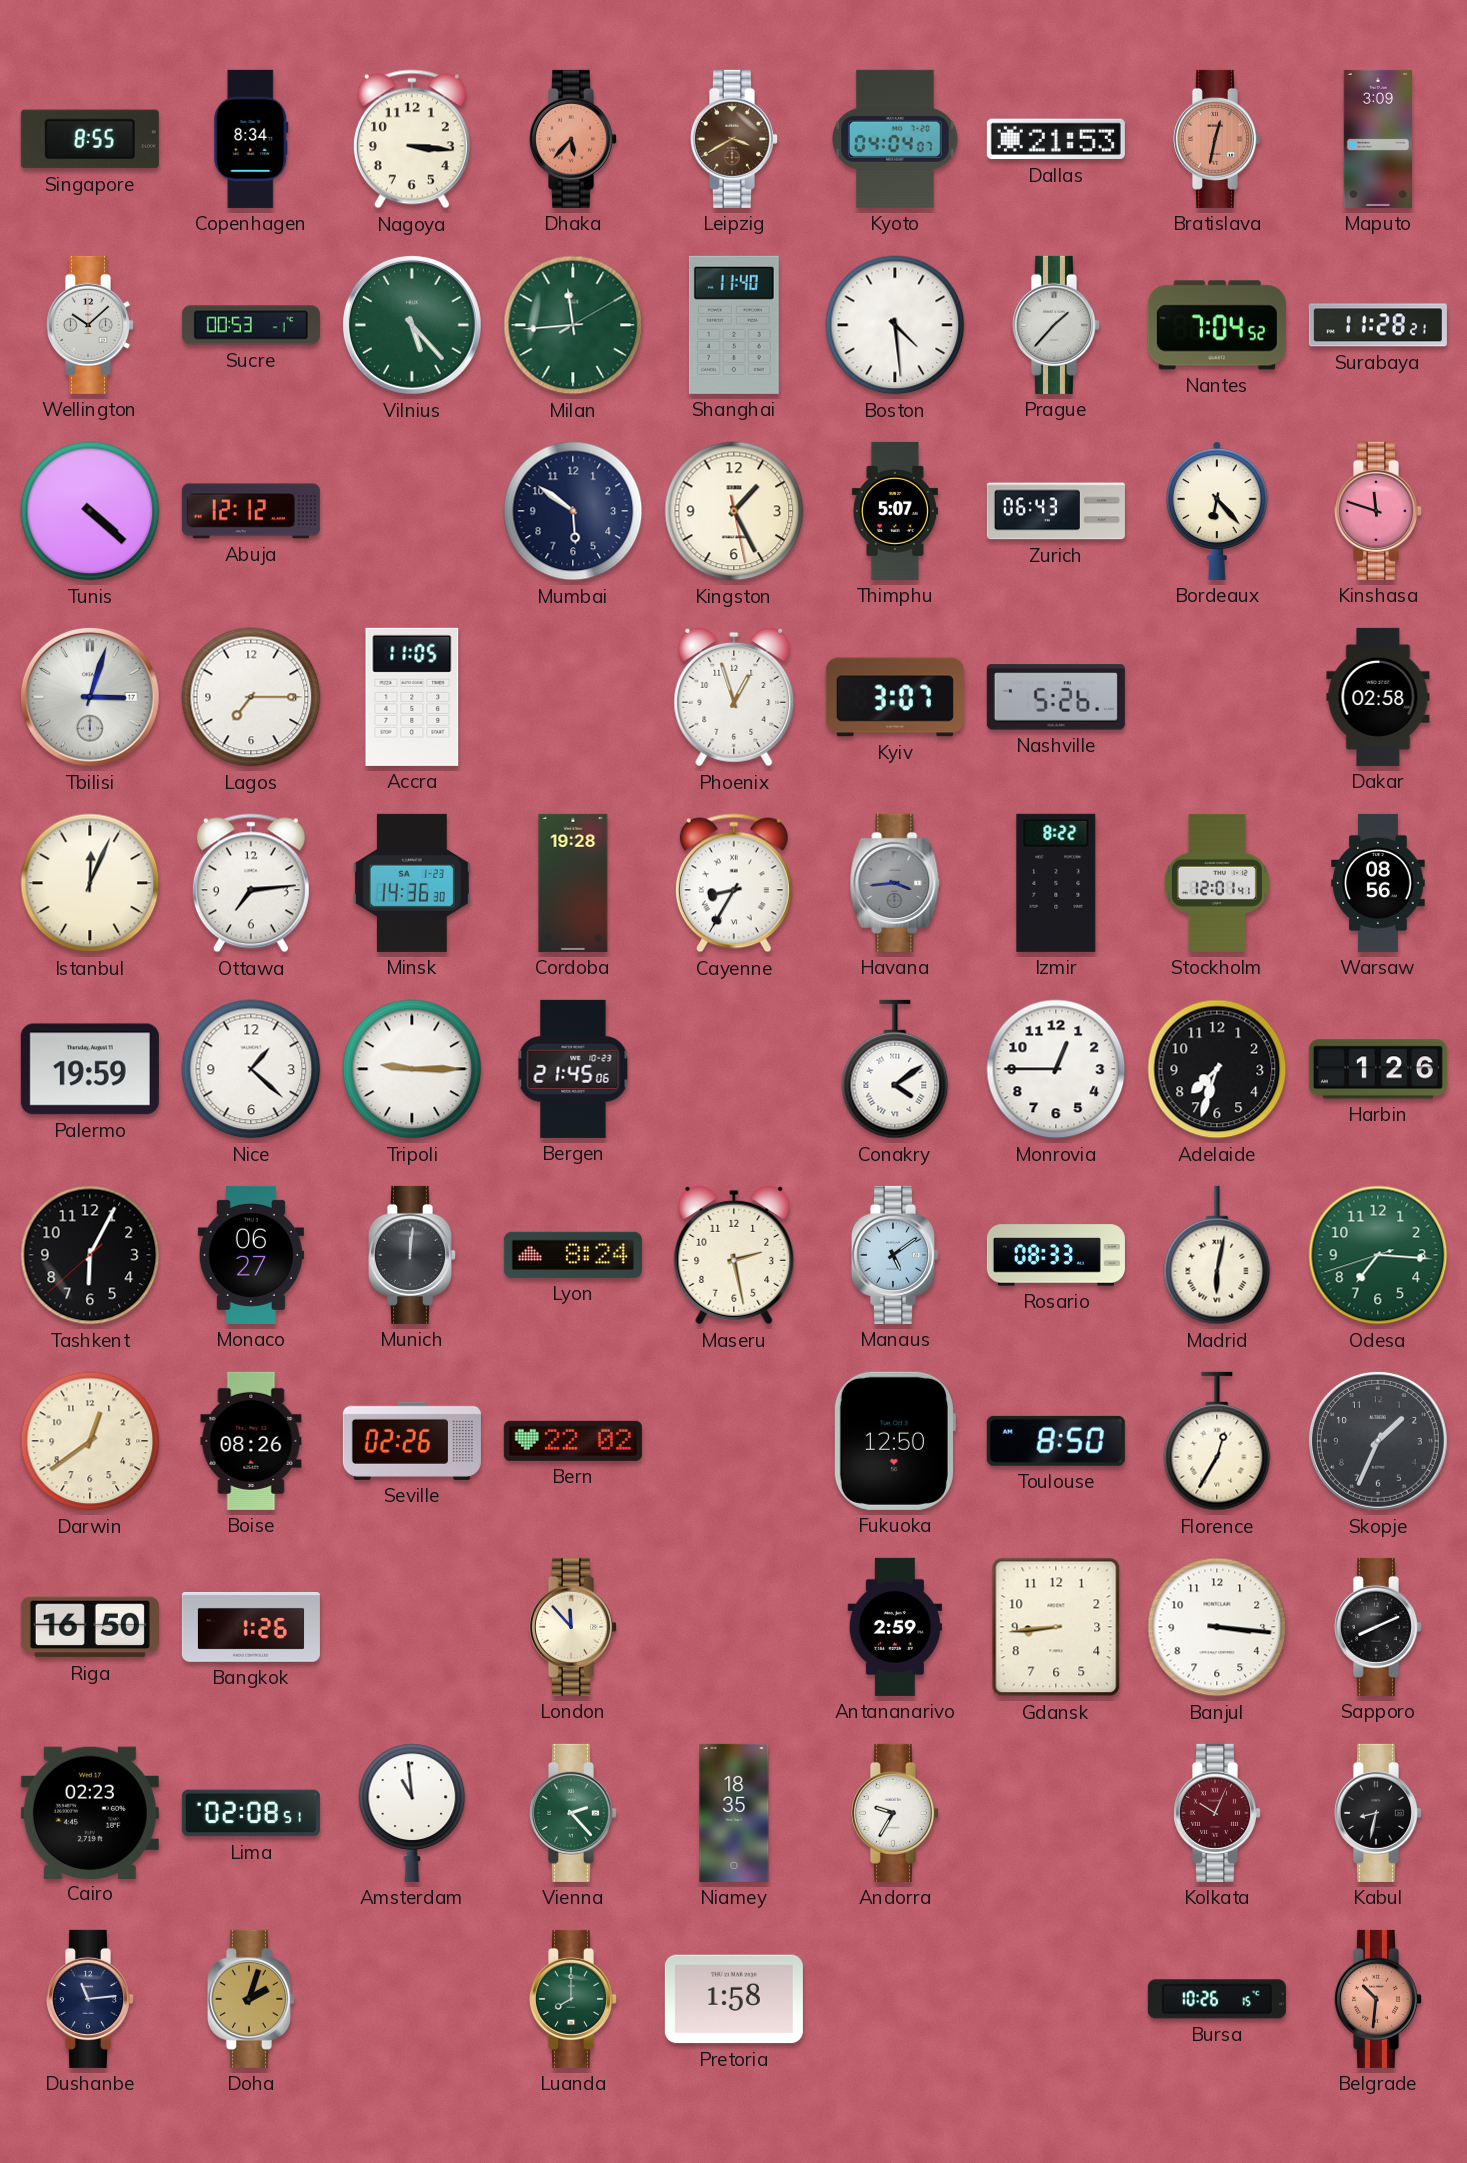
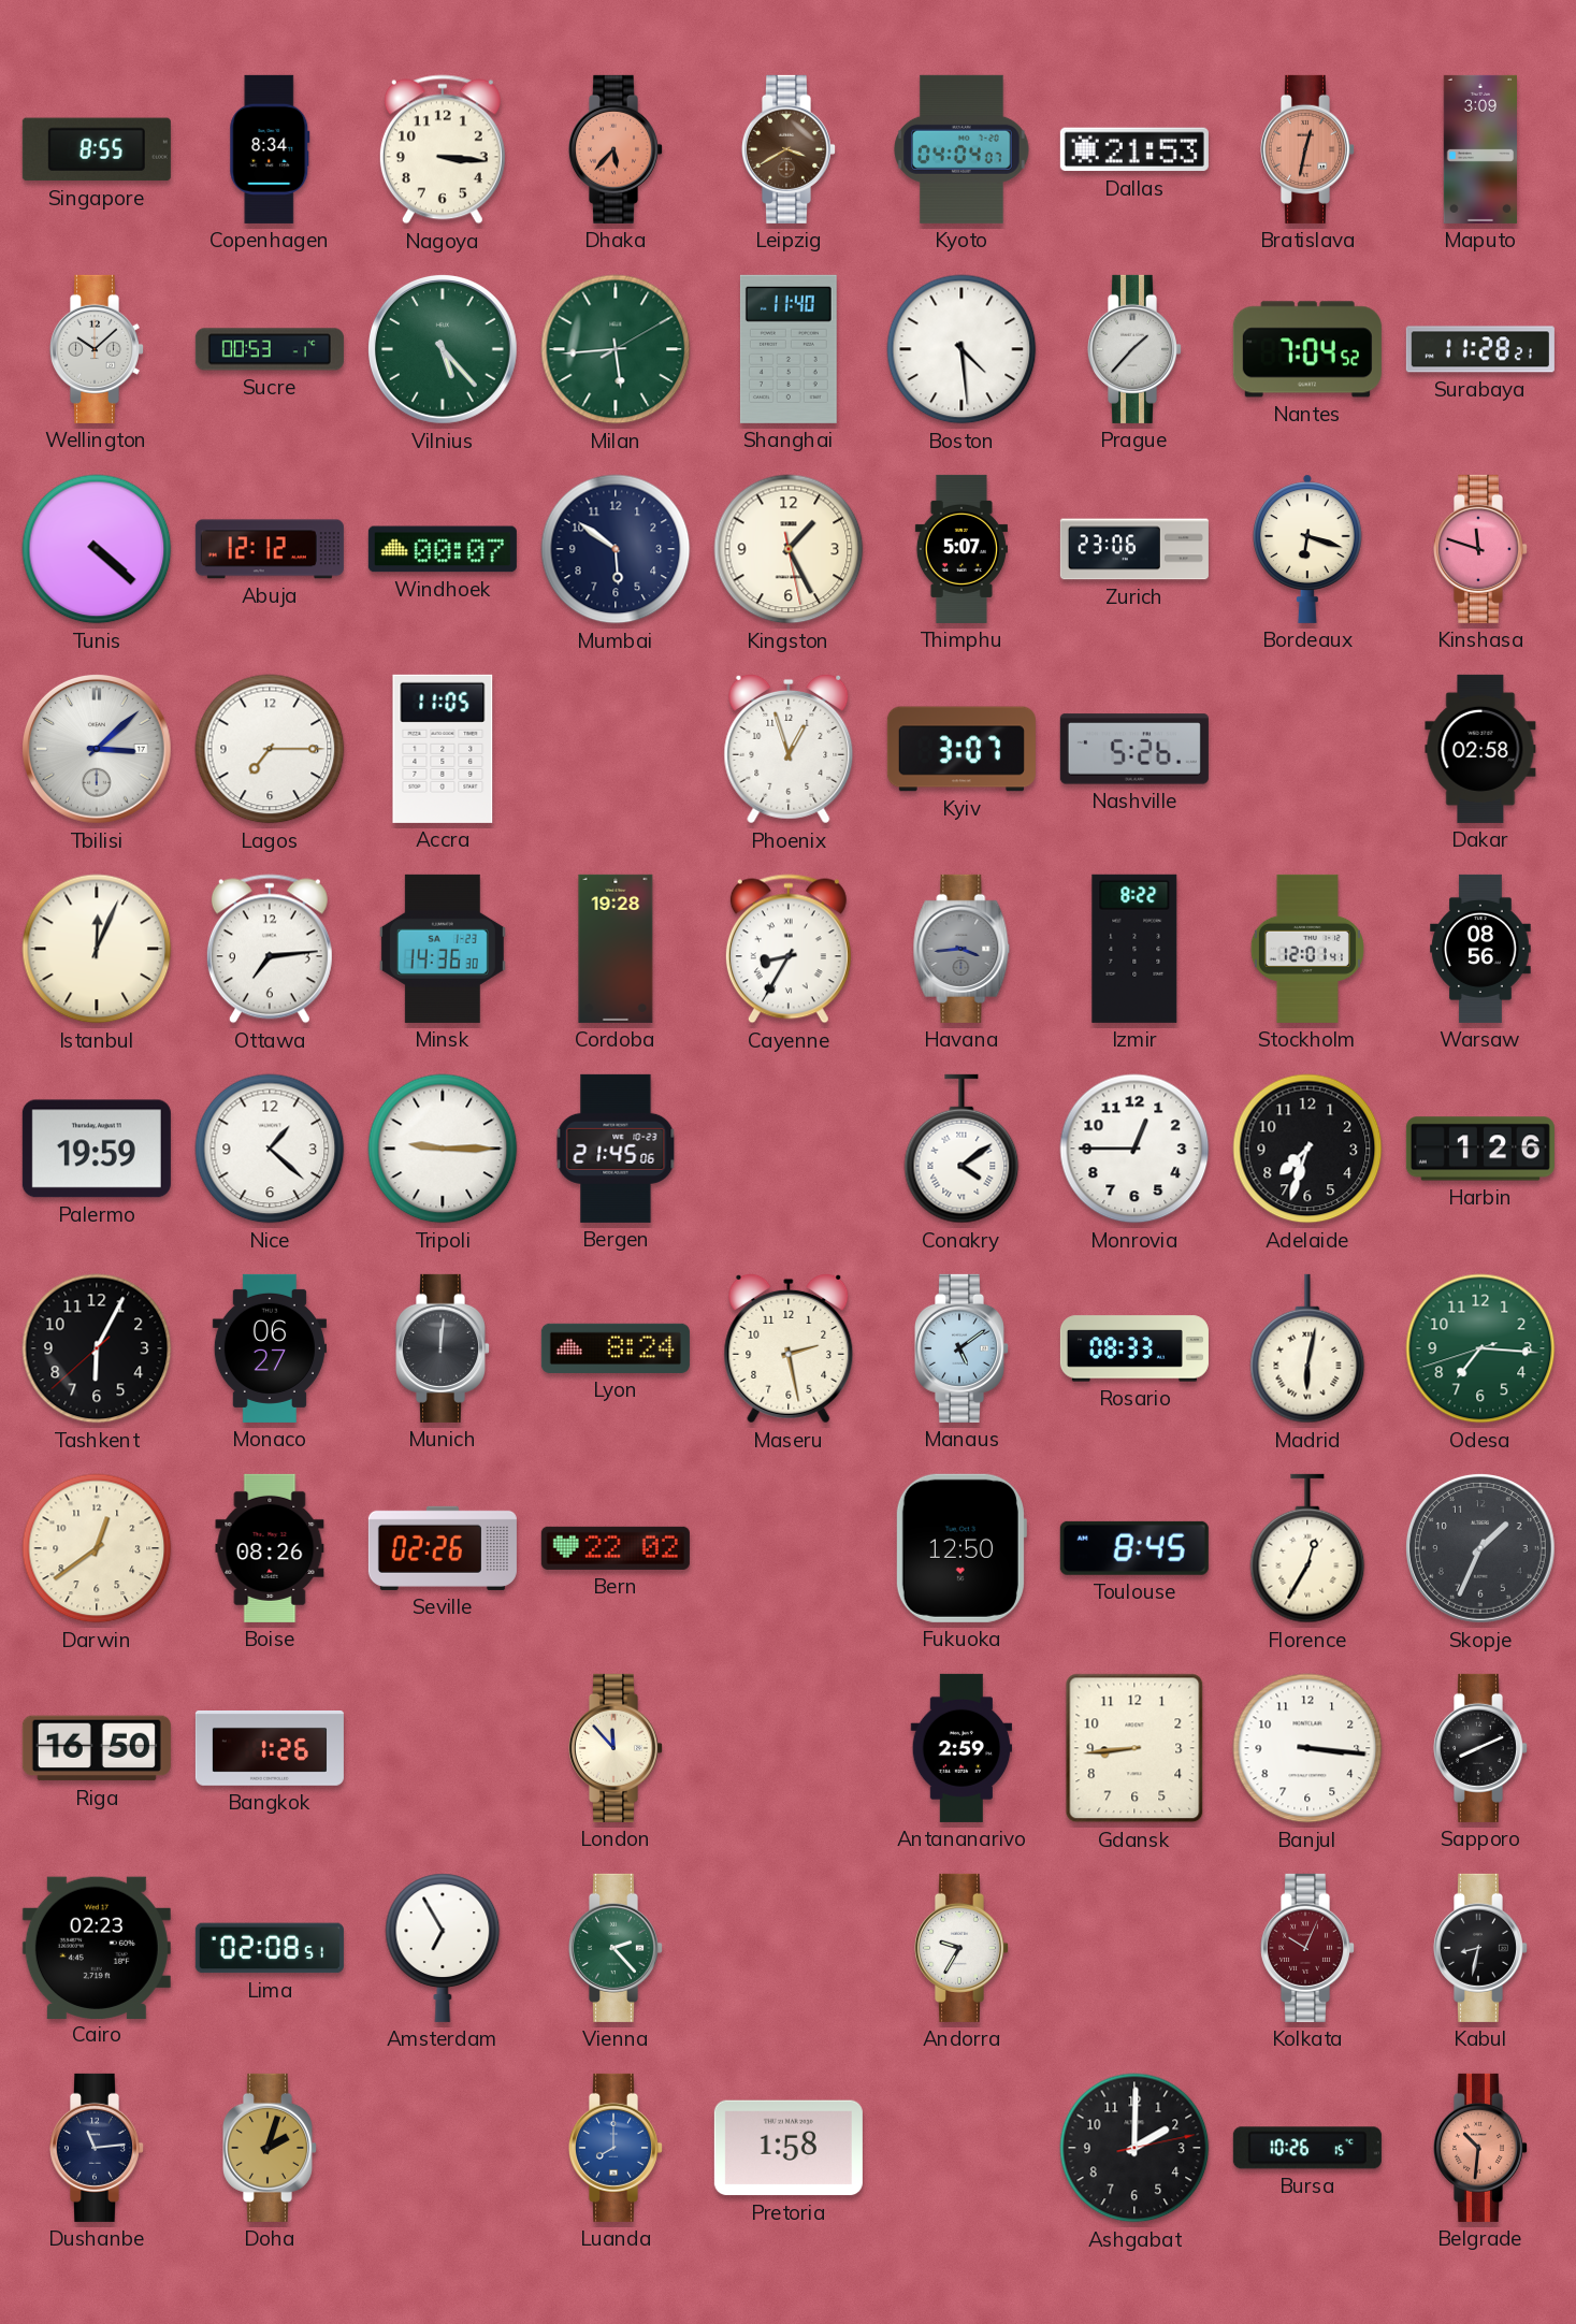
Milan: 11:44 -> 5:44
Windhoek: none -> 00:07
Zurich: 06:43 -> 23:06
Bordeaux: 6:23 -> 6:18
Tbilisi: 3:03 -> 3:08
Toulouse: 8:50 -> 8:45
Amsterdam: 10:59 -> 6:55
Niamey: 18:35 -> none
Luanda dial: green -> blue
Ashgabat: none -> 2:00
